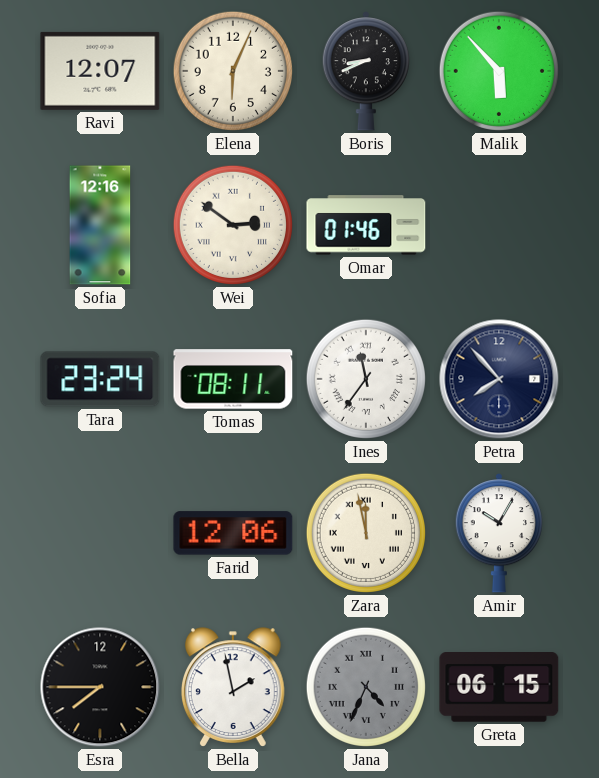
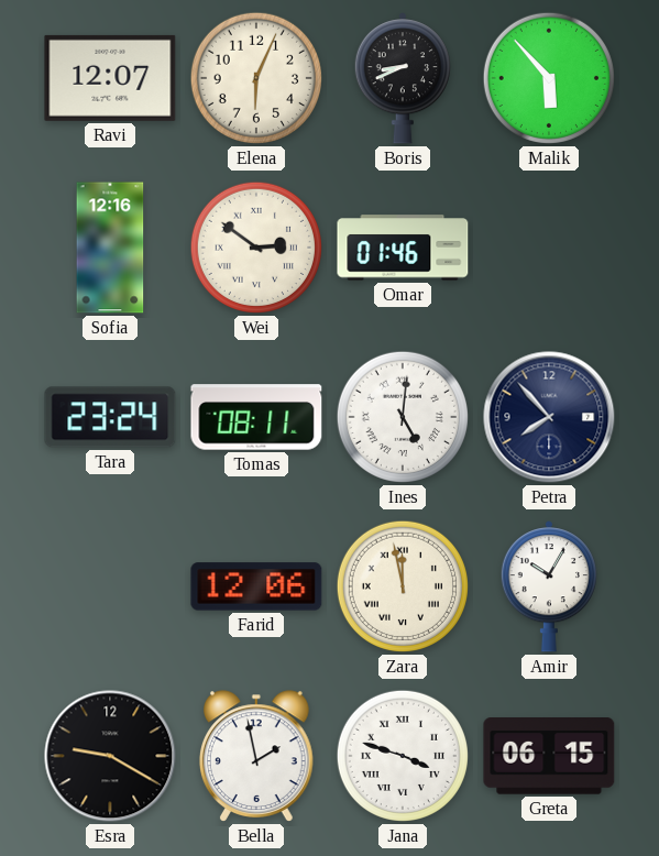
Ines: 11:36 -> 5:01
Esra: 7:45 -> 9:20
Jana: 4:34 -> 3:48
Jana dial: grey -> white
